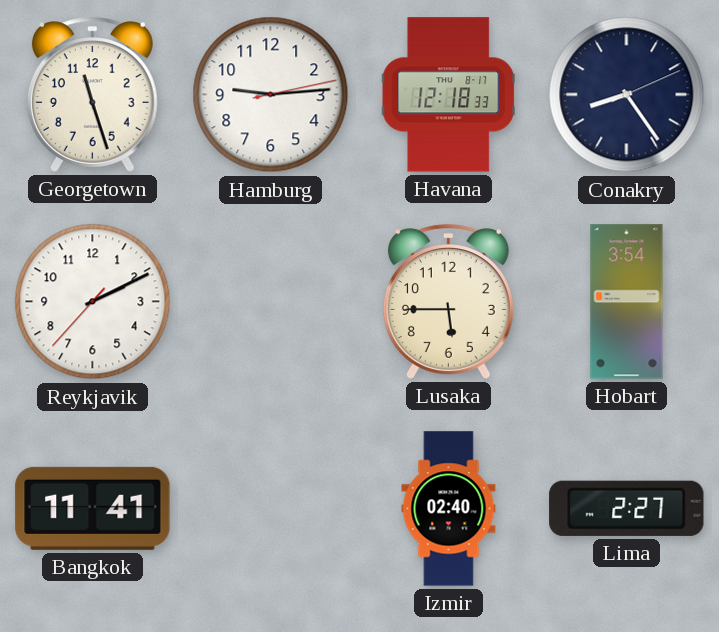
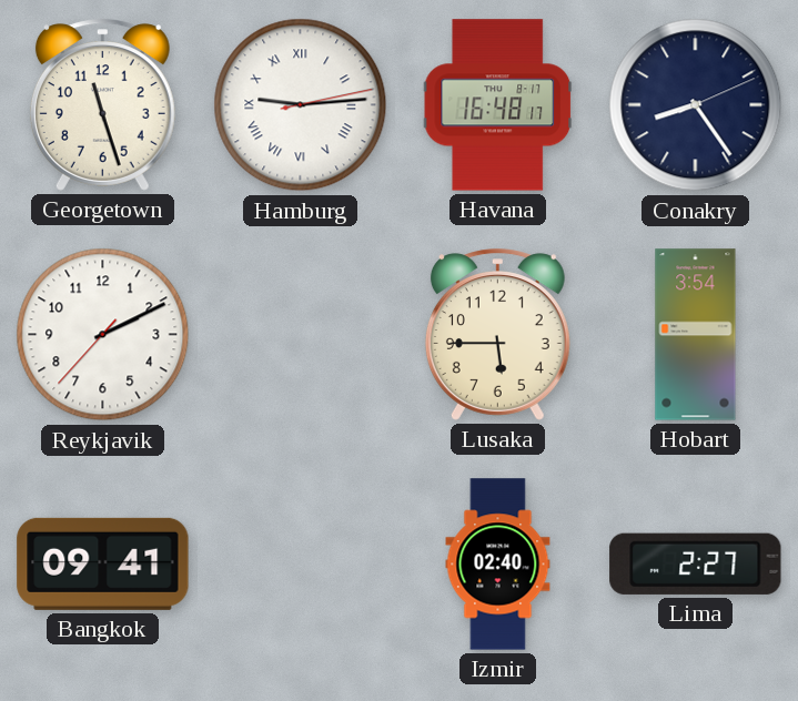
Hamburg numerals: Arabic -> Roman
Havana: 12:18 -> 16:48
Bangkok: 11:41 -> 09:41
